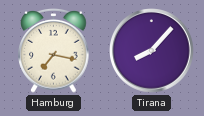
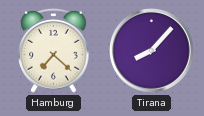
Hamburg: 7:17 -> 7:22
